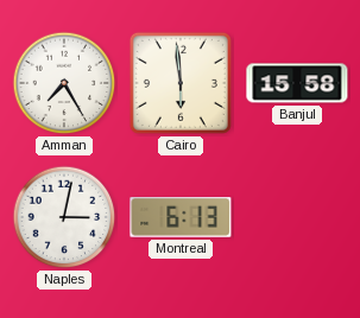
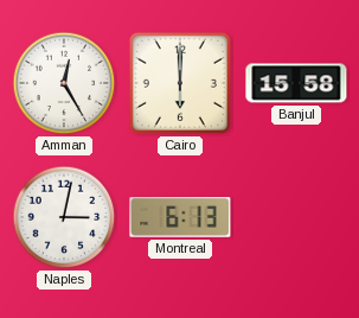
Amman: 7:25 -> 12:25
Cairo: 5:59 -> 6:00
